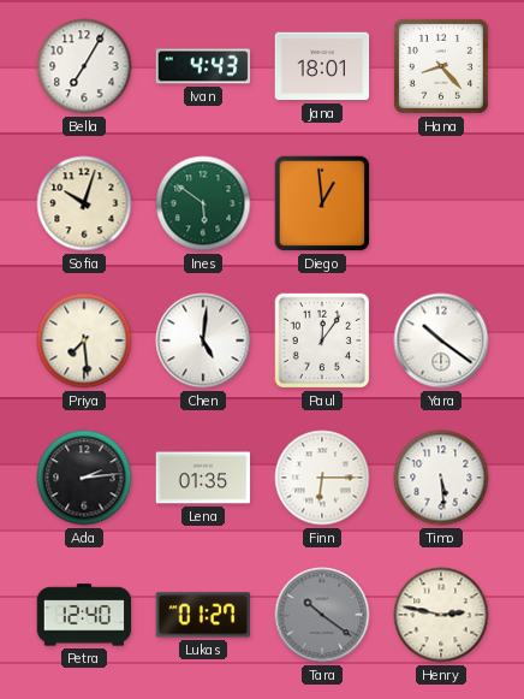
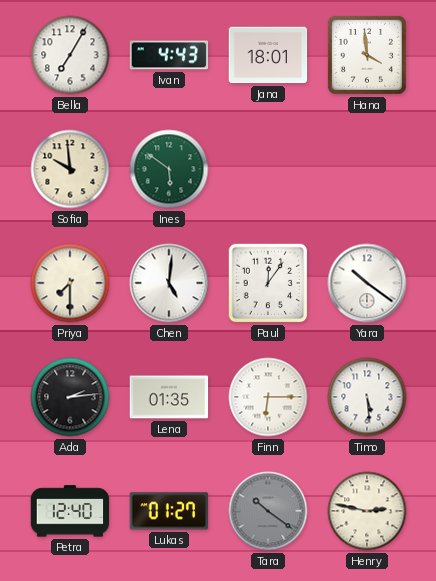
Hana: 8:23 -> 3:59
Sofia: 10:03 -> 9:59
Diego: 12:59 -> none
Priya: 7:29 -> 7:30
